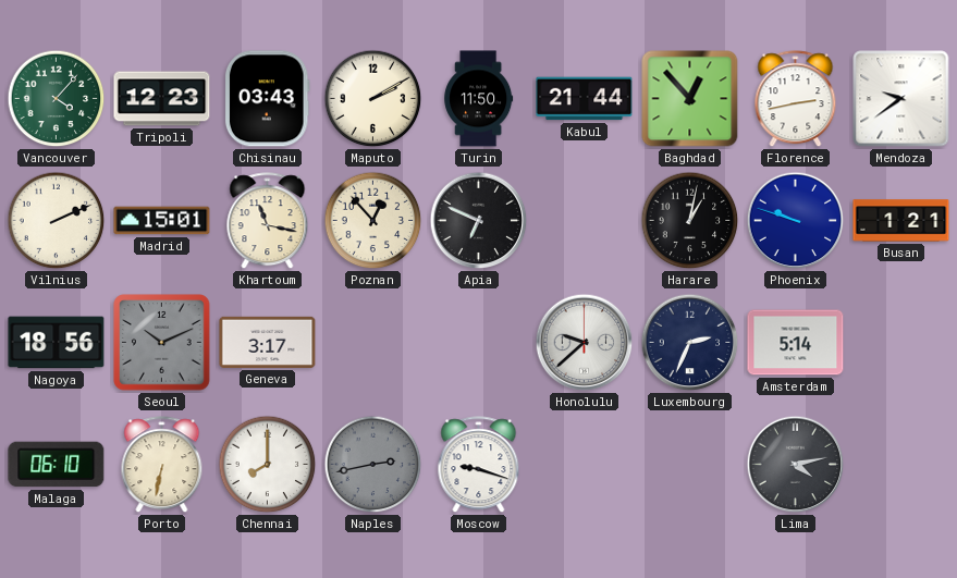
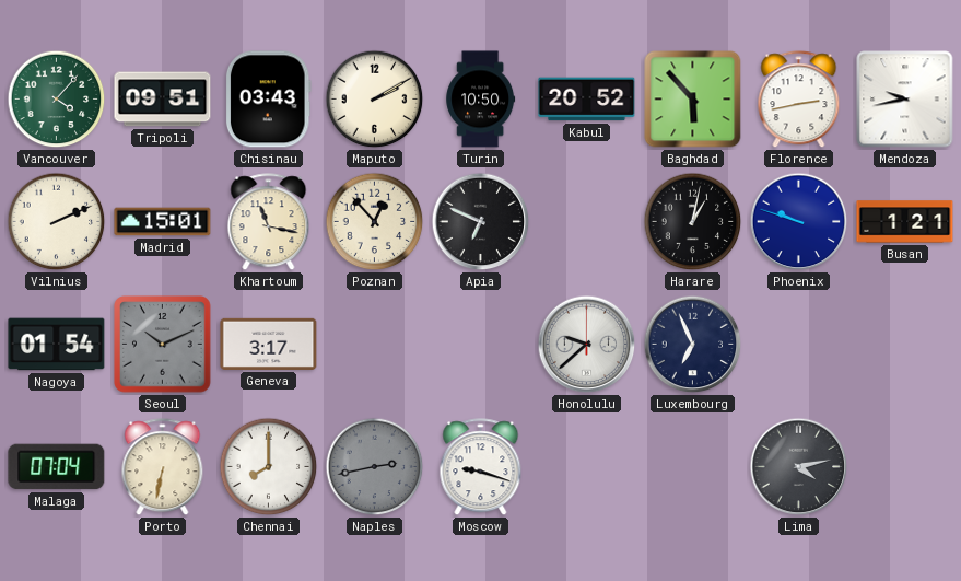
Tripoli: 12:23 -> 09:51
Turin: 11:50 -> 10:50
Kabul: 21:44 -> 20:52
Baghdad: 12:53 -> 5:53
Mendoza: 9:39 -> 9:43
Nagoya: 18:56 -> 01:54
Luxembourg: 2:34 -> 6:56
Amsterdam: 5:14 -> none
Malaga: 06:10 -> 07:04
